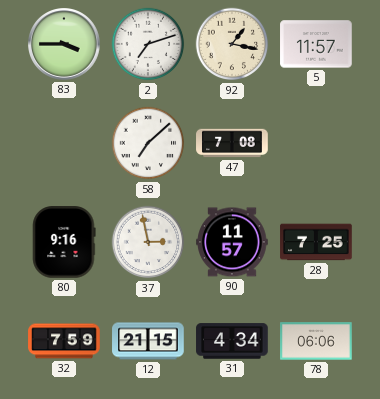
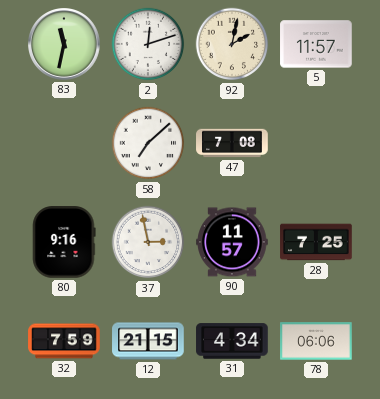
83: 3:45 -> 11:32
2: 7:12 -> 12:12
92: 1:17 -> 2:02
